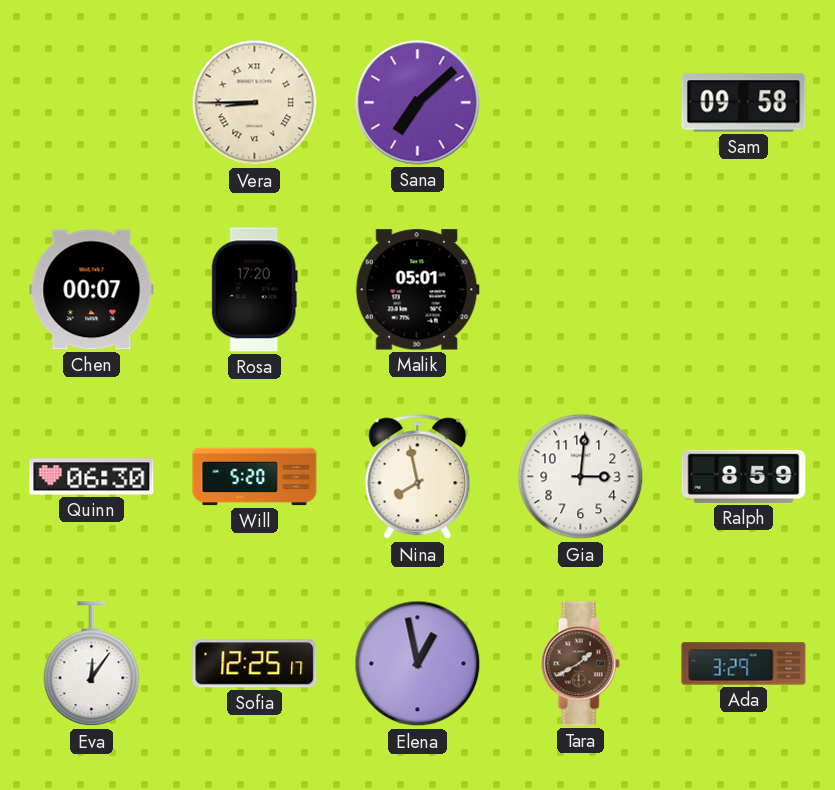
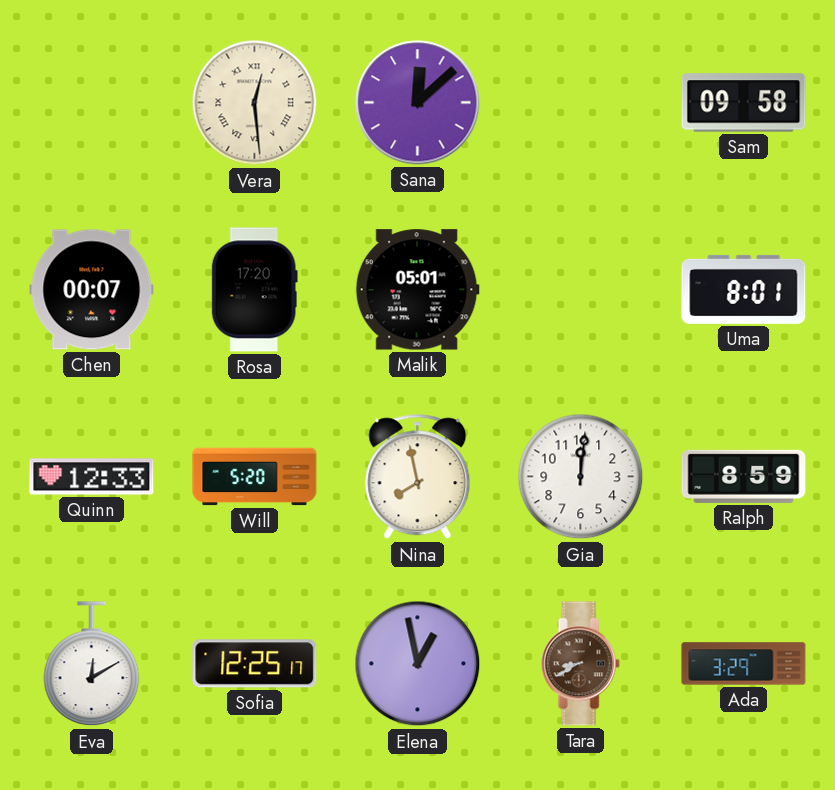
Vera: 8:45 -> 12:29
Sana: 7:08 -> 12:08
Uma: none -> 8:01
Quinn: 06:30 -> 12:33
Gia: 3:01 -> 12:01
Eva: 12:06 -> 12:10
Tara: 1:40 -> 8:40
